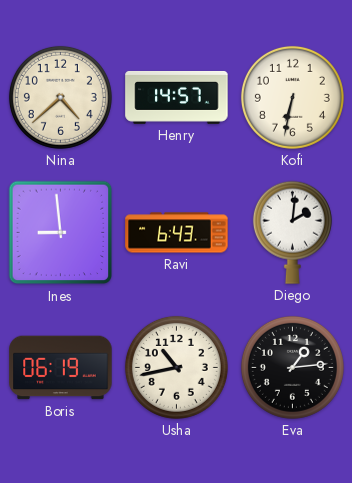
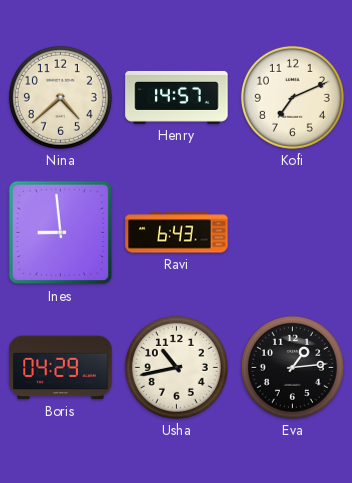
Kofi: 6:32 -> 7:11
Diego: 2:01 -> none
Boris: 06:19 -> 04:29
